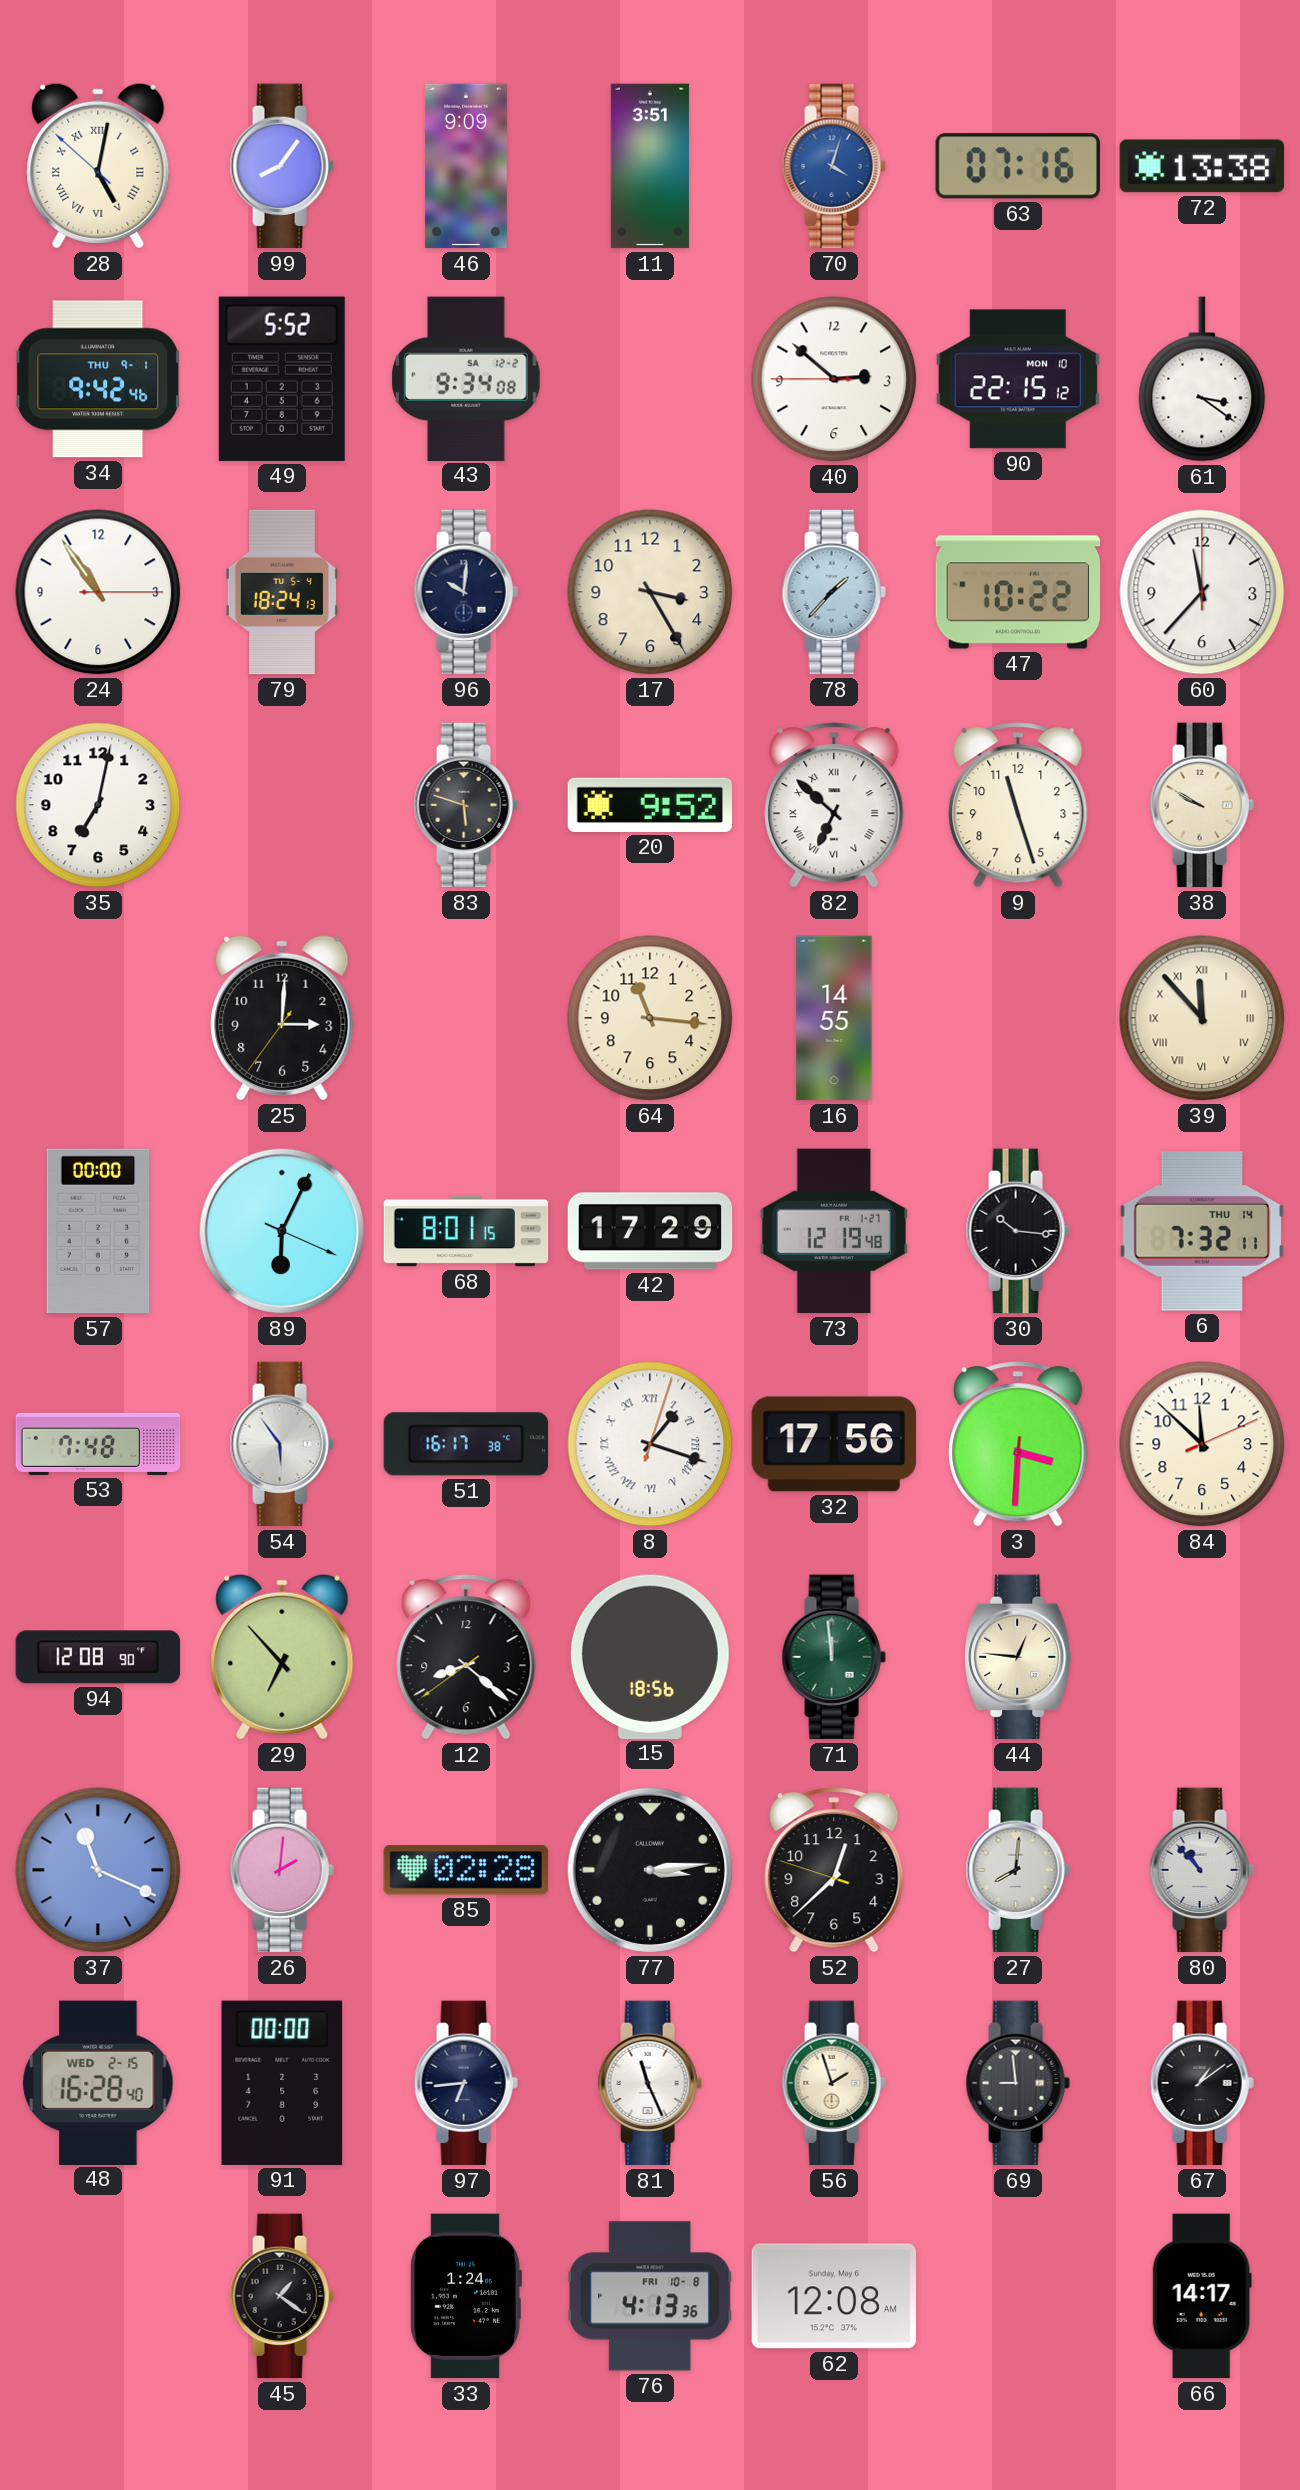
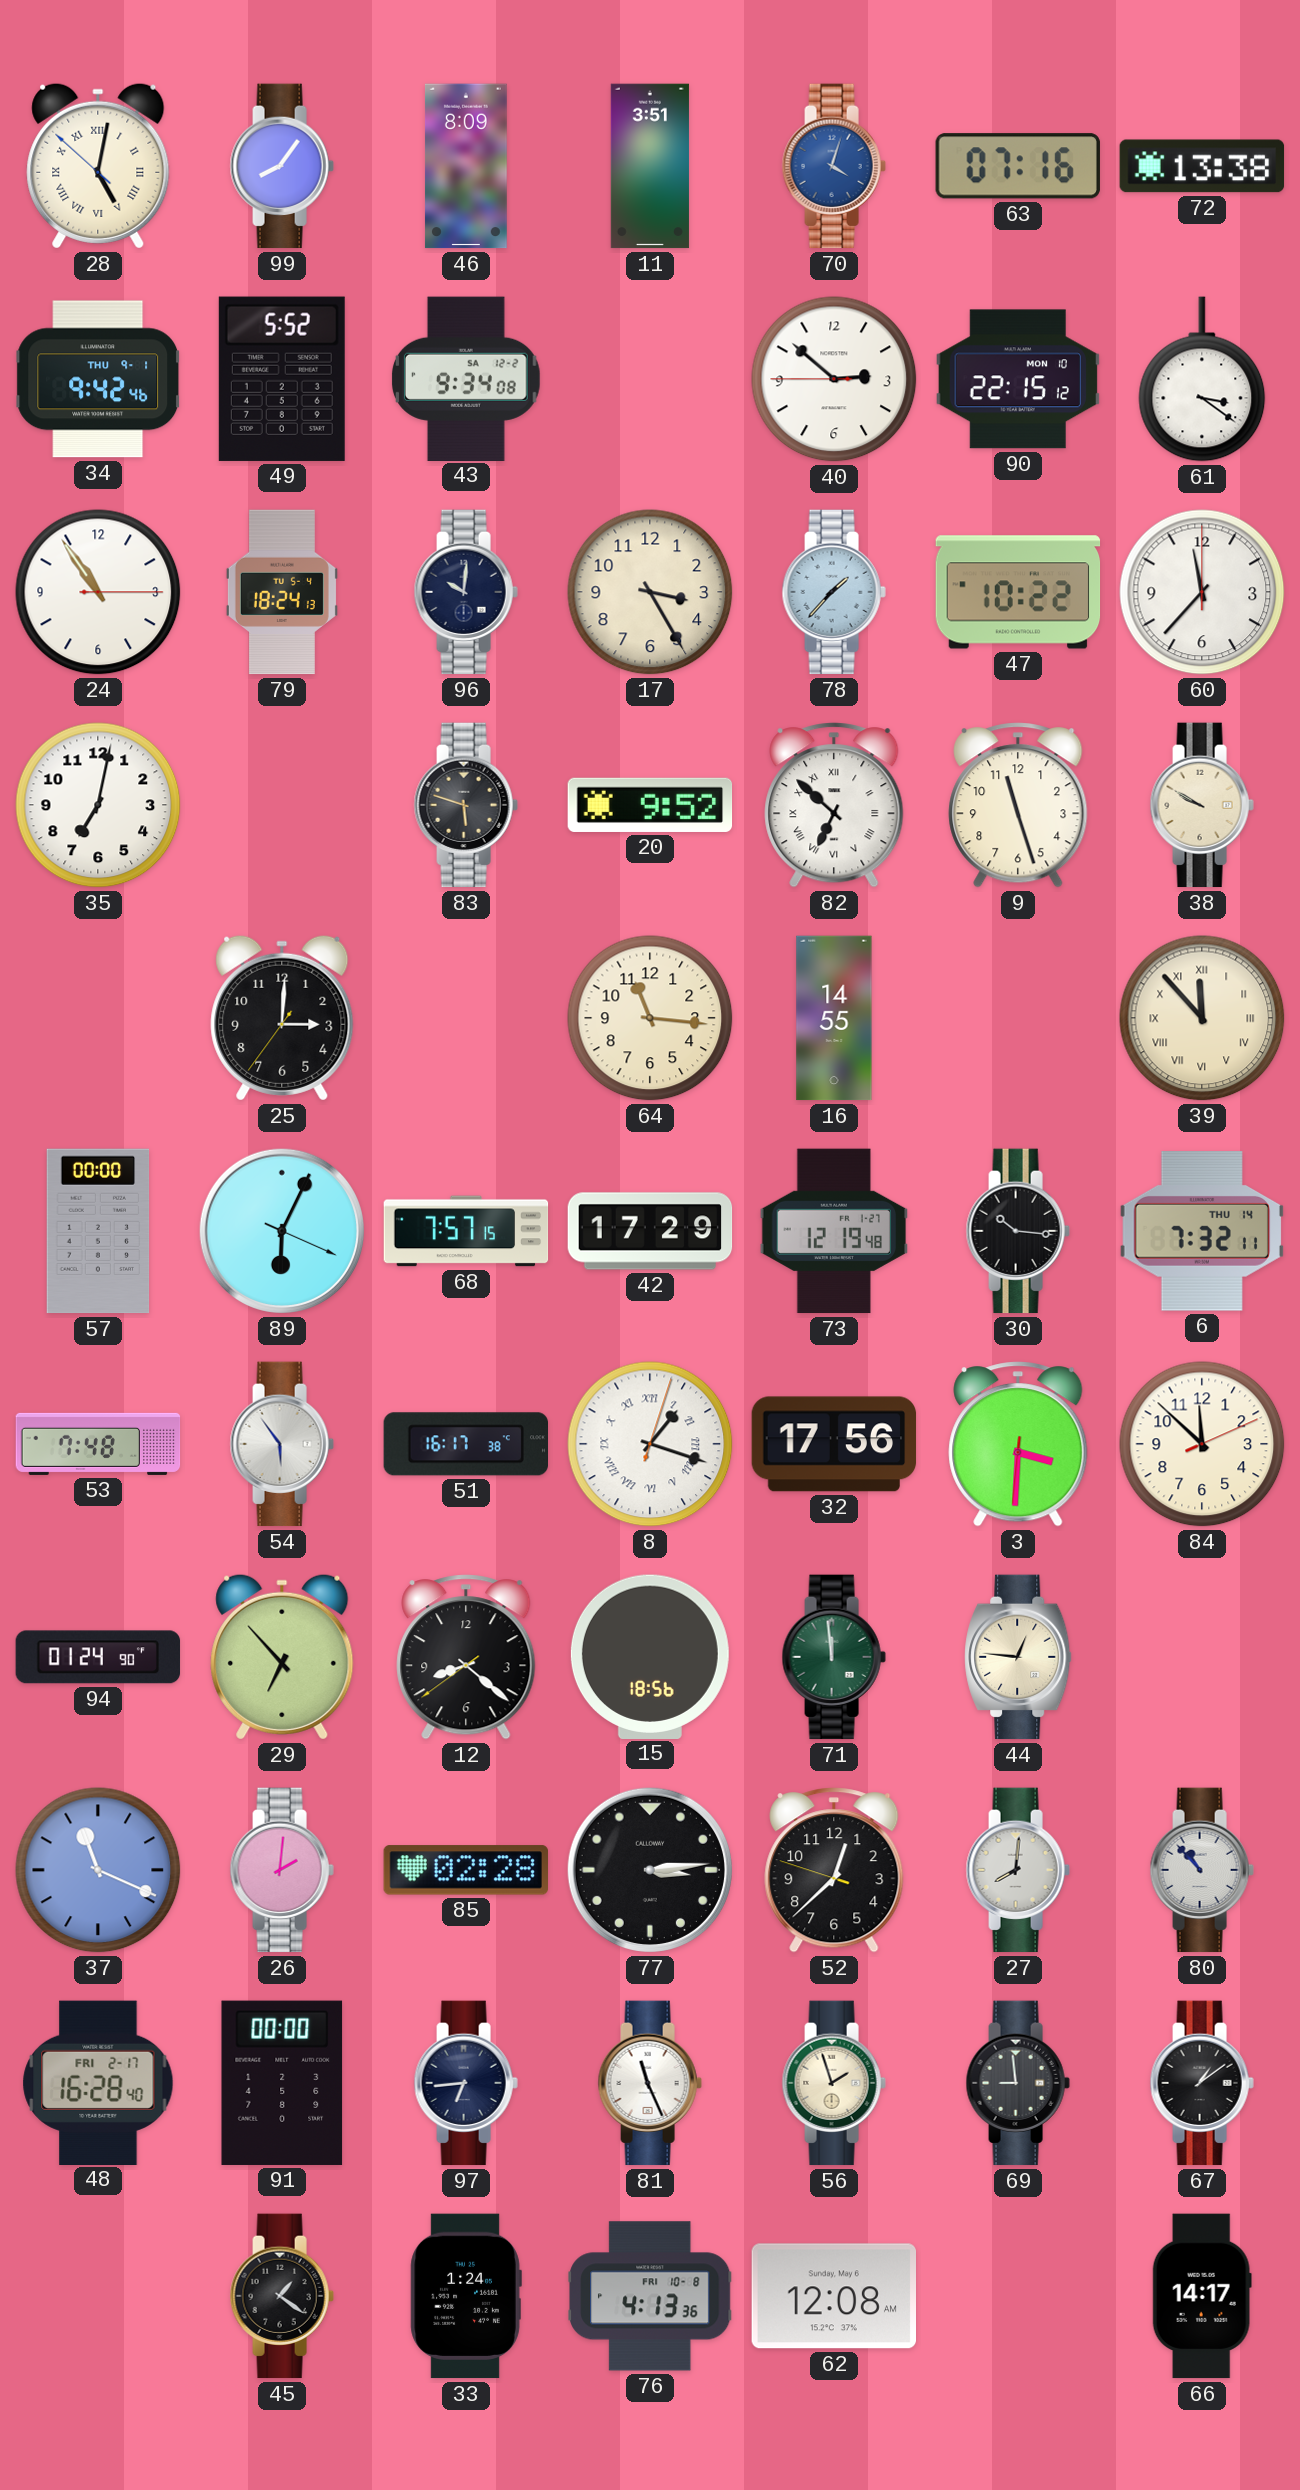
46: 9:09 -> 8:09
68: 8:01 -> 7:57
94: 12:08 -> 01:24
48 date: WED 2-15 -> FRI 2-17
